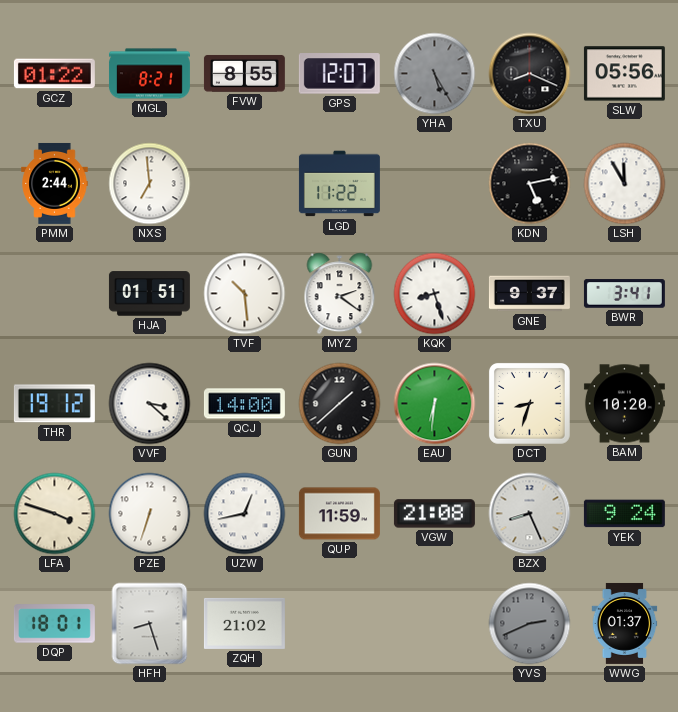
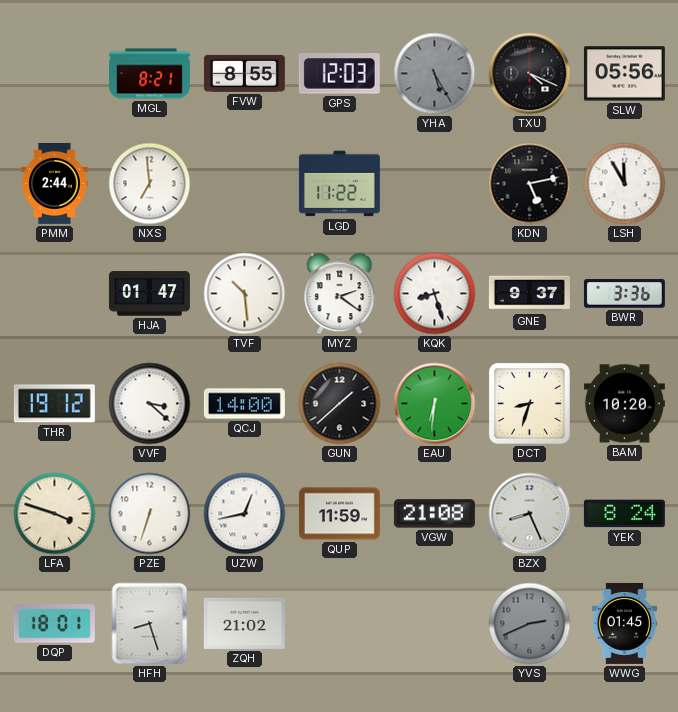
GCZ: 01:22 -> none
GPS: 12:07 -> 12:03
TXU: 8:19 -> 4:19
HJA: 01:51 -> 01:47
BWR: 3:41 -> 3:36
YEK: 9:24 -> 8:24
WWG: 01:37 -> 01:45
